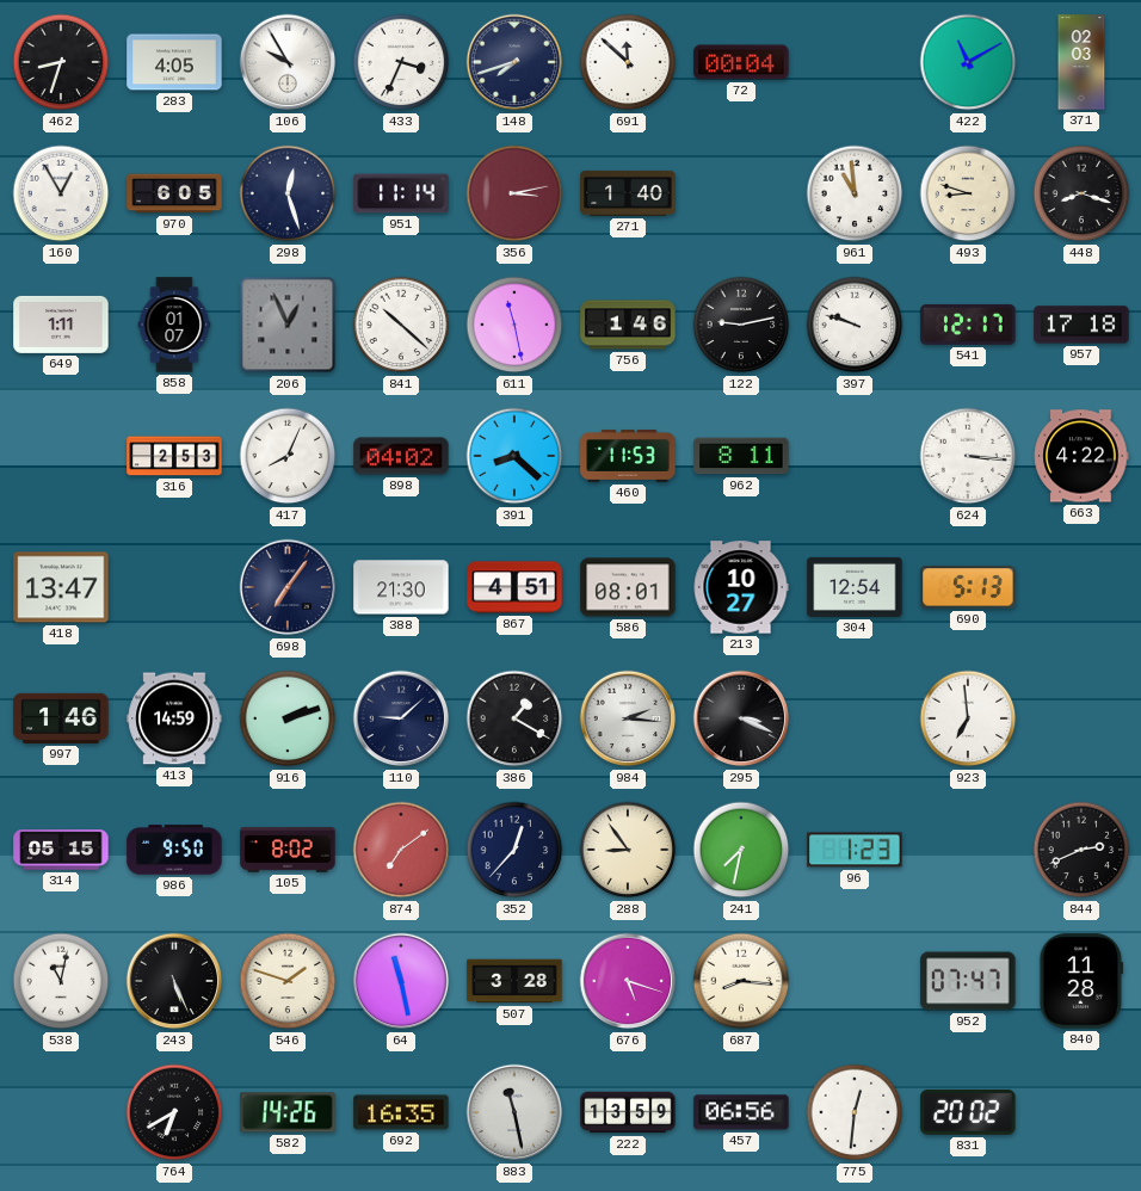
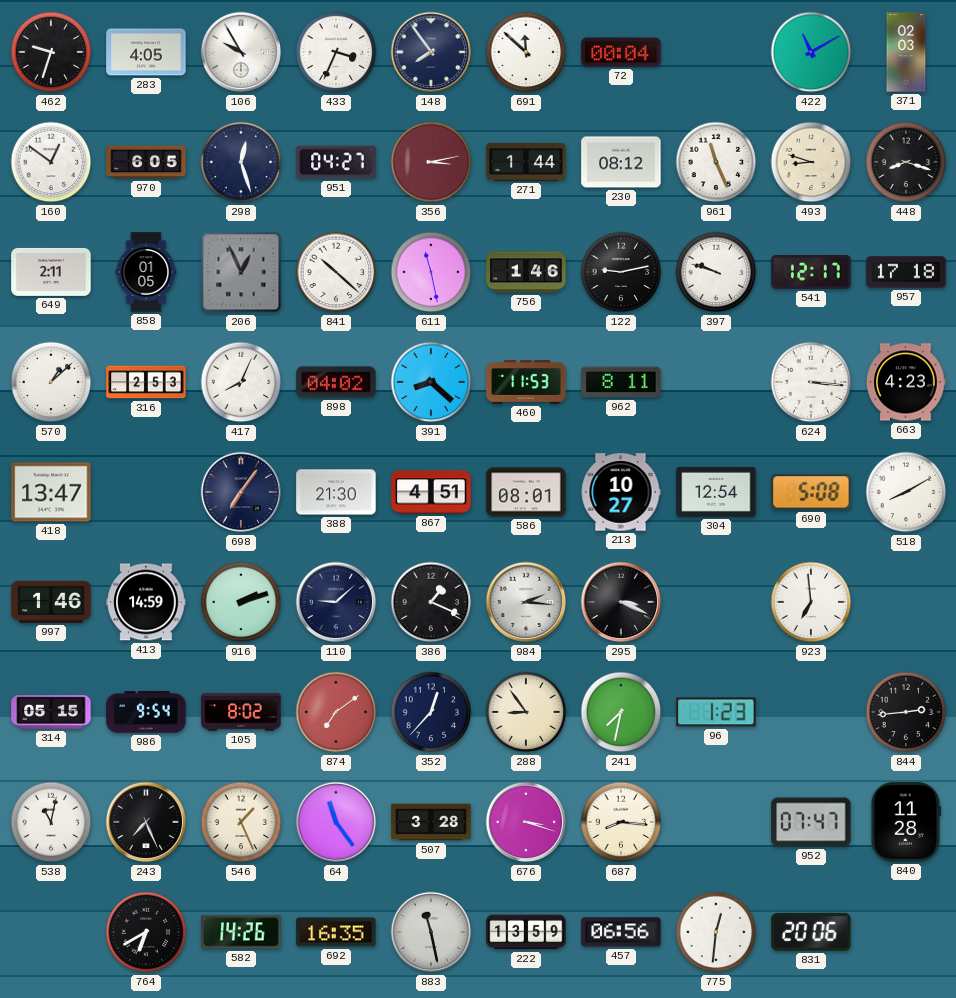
462: 8:33 -> 9:33
148: 7:42 -> 7:54
160: 12:55 -> 12:51
951: 11:14 -> 04:27
271: 1:40 -> 1:44
230: none -> 08:12
961: 10:59 -> 11:26
649: 1:11 -> 2:11
858: 01:07 -> 01:05
570: none -> 1:08
663: 4:22 -> 4:23
690: 5:13 -> 5:08
518: none -> 8:10
386: 1:20 -> 1:19
986: 9:50 -> 9:54
844: 2:41 -> 2:44
243: 5:26 -> 7:26
546: 1:48 -> 1:26
64: 11:28 -> 11:24
676: 5:18 -> 3:18
831: 20:02 -> 20:06
